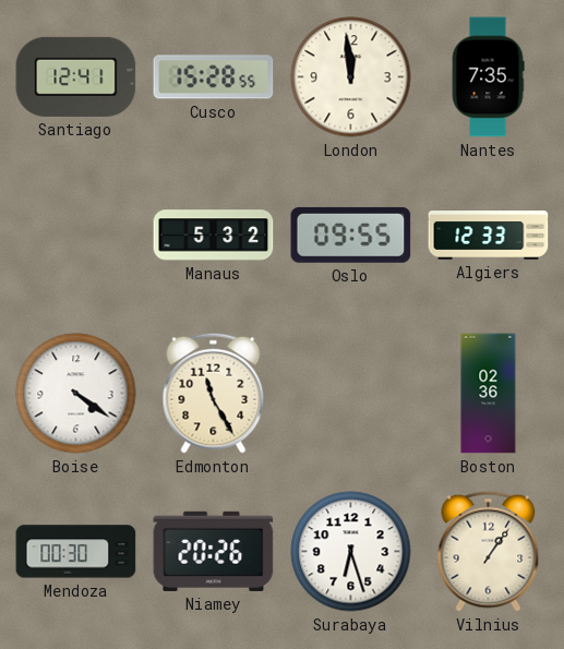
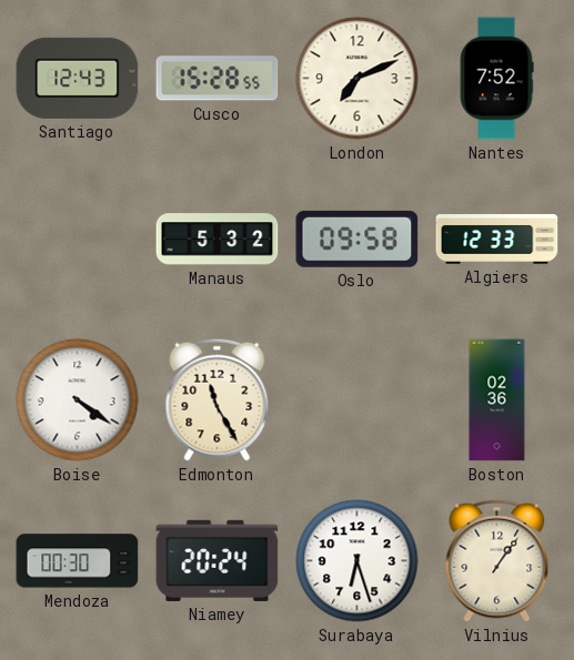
Santiago: 12:41 -> 12:43
London: 11:59 -> 7:11
Nantes: 7:35 -> 7:52
Oslo: 09:55 -> 09:58
Niamey: 20:26 -> 20:24
